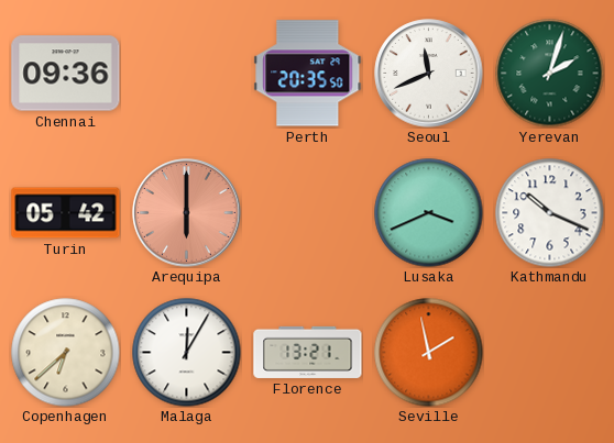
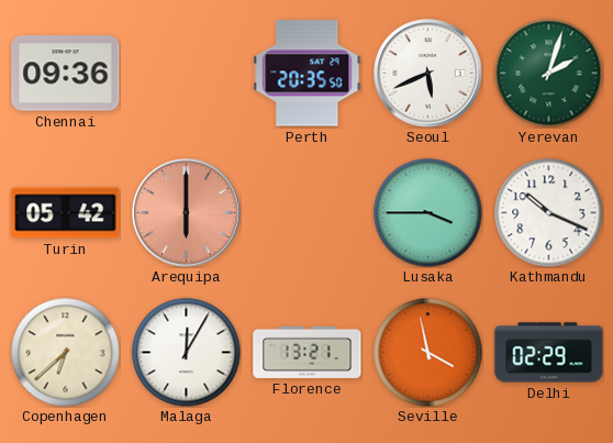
Seoul: 11:41 -> 5:41
Lusaka: 3:41 -> 3:45
Seville: 1:58 -> 3:58
Delhi: none -> 02:29
